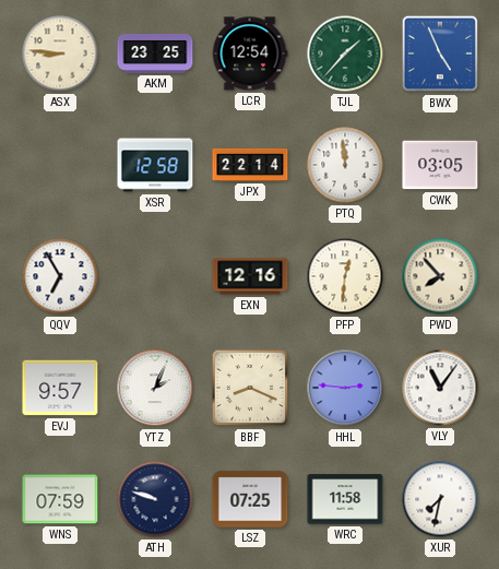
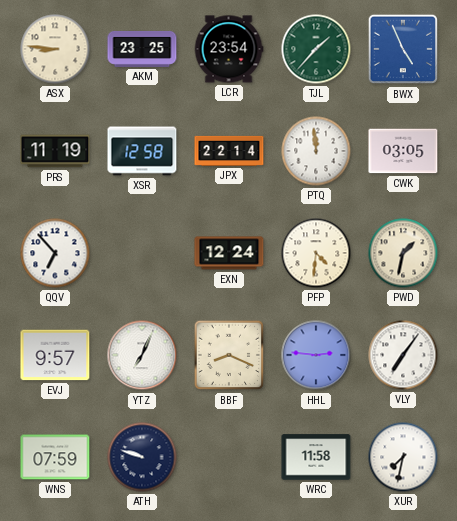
LCR: 12:54 -> 23:54
PRS: none -> 11:19
QQV: 6:55 -> 6:53
EXN: 12:16 -> 12:24
PFP: 12:31 -> 4:31
PWD: 7:53 -> 1:32
YTZ: 2:04 -> 7:04
VLY: 11:06 -> 7:06
LSZ: 07:25 -> none
